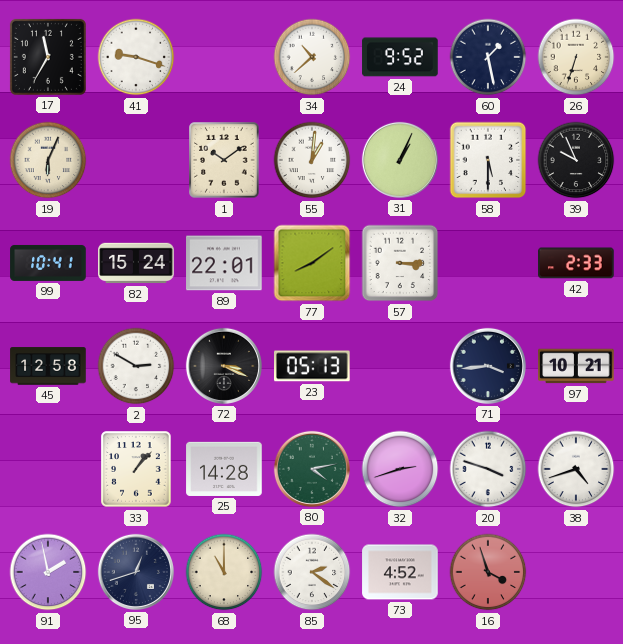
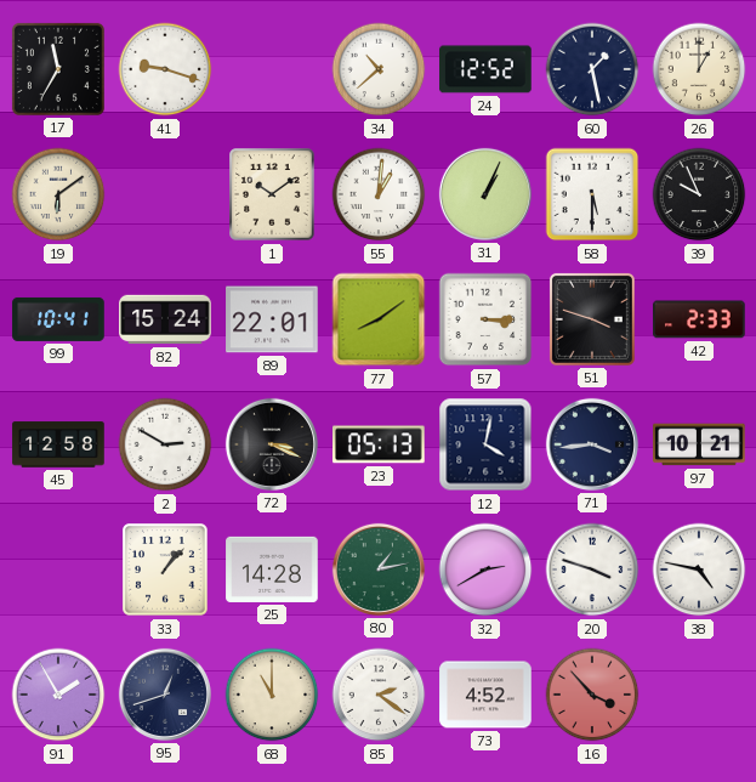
24: 9:52 -> 12:52
26: 6:33 -> 1:00
19: 6:04 -> 6:09
51: none -> 3:48
12: none -> 4:02
80: 4:13 -> 1:13
32: 2:42 -> 2:40
38: 4:42 -> 4:47
91: 1:58 -> 1:55
16: 3:57 -> 3:53
